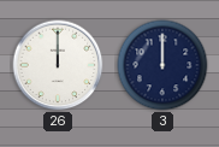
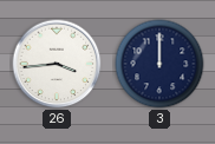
26: 12:00 -> 3:44
